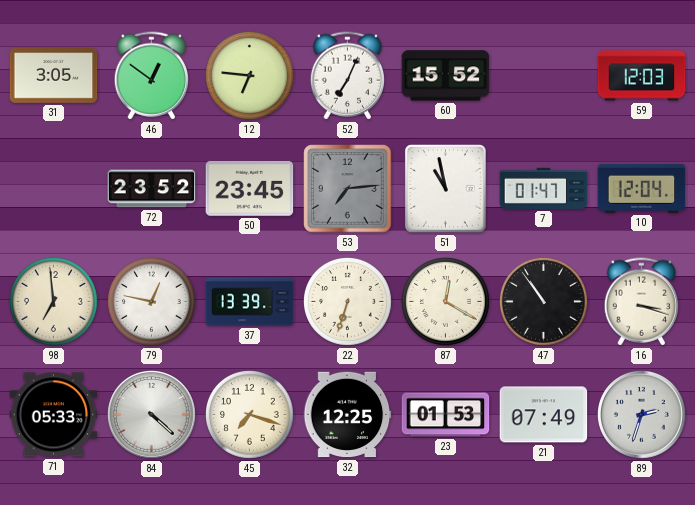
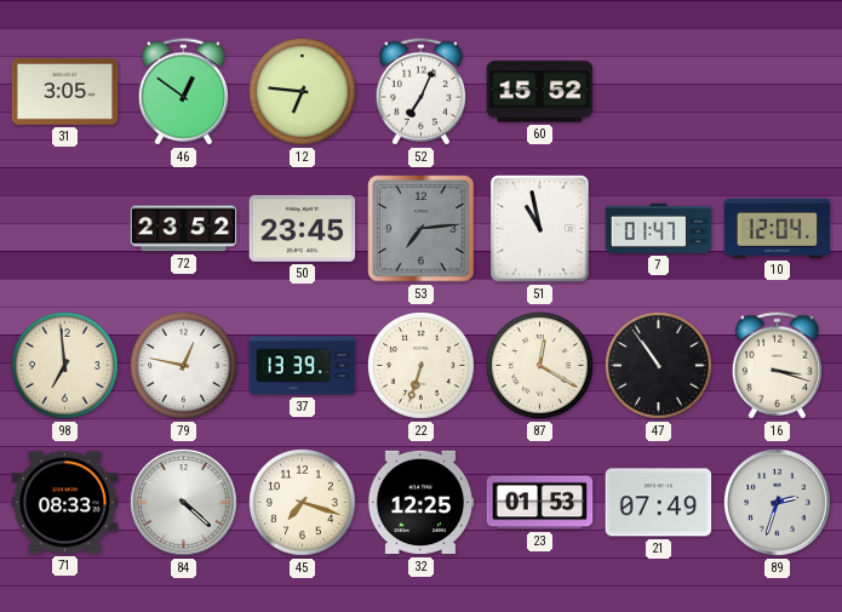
59: 12:03 -> none
71: 05:33 -> 08:33
